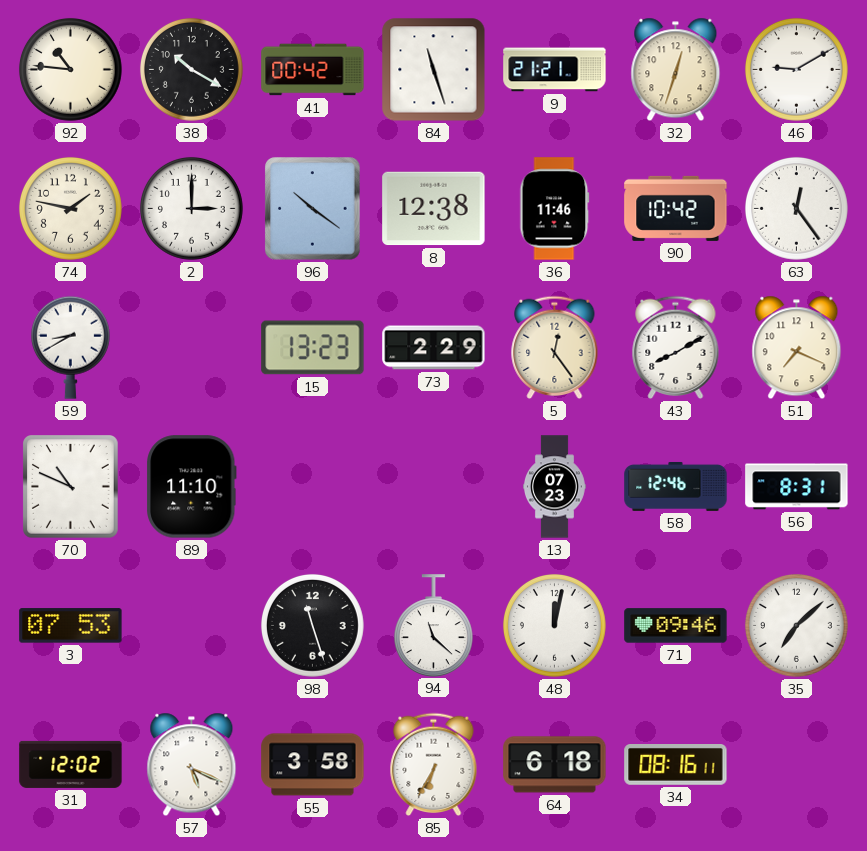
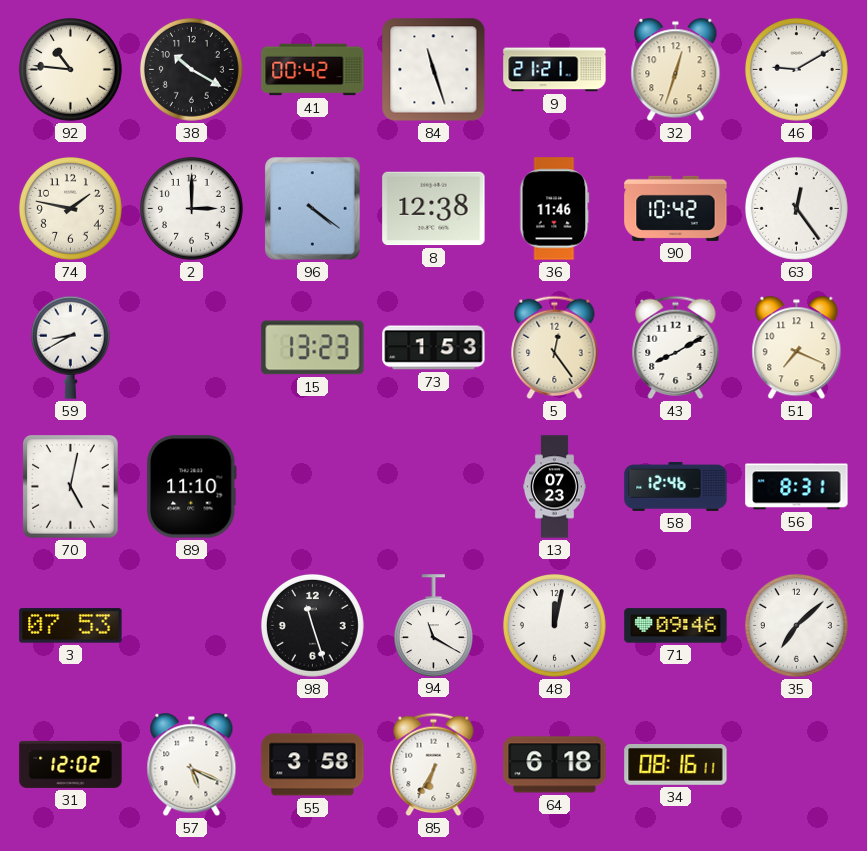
96: 10:21 -> 4:21
73: 2:29 -> 1:53
70: 10:49 -> 5:02
94: 11:22 -> 11:20
